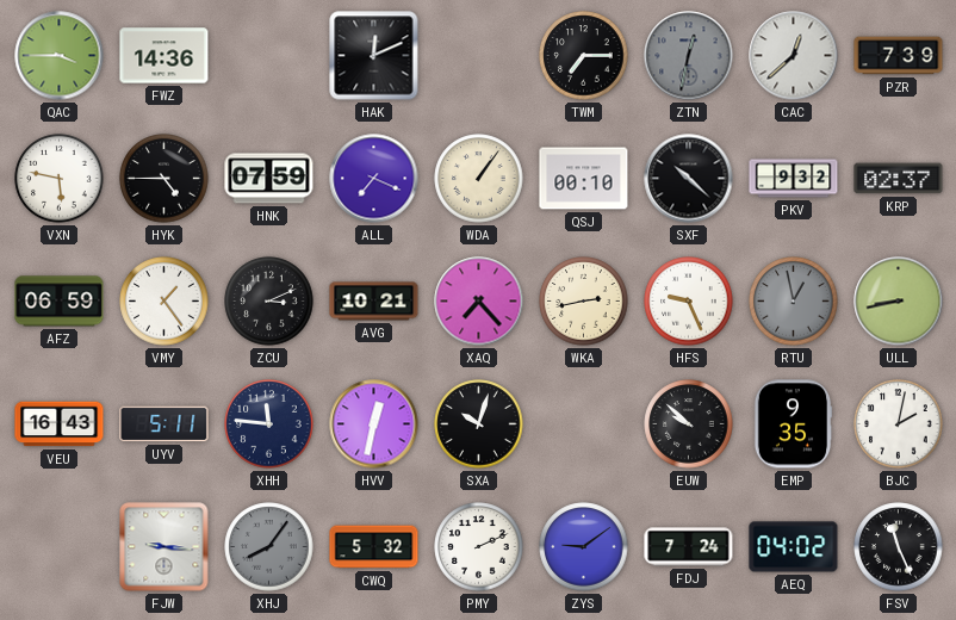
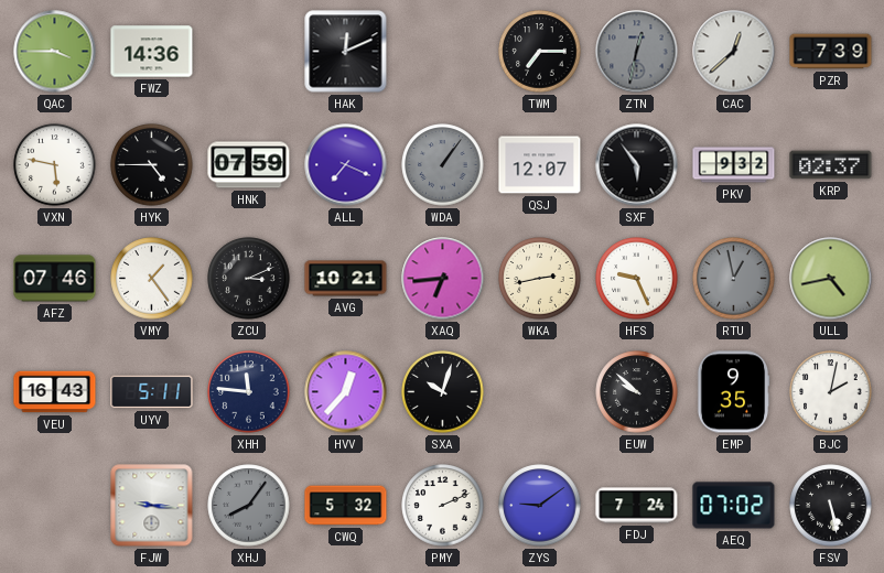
WDA dial: cream -> grey
QSJ: 00:10 -> 12:07
SXF: 10:22 -> 5:54
AFZ: 06:59 -> 07:46
XAQ: 7:23 -> 6:44
ULL: 8:43 -> 4:43
HVV: 12:32 -> 12:37
AEQ: 04:02 -> 07:02
FSV: 11:26 -> 5:28
